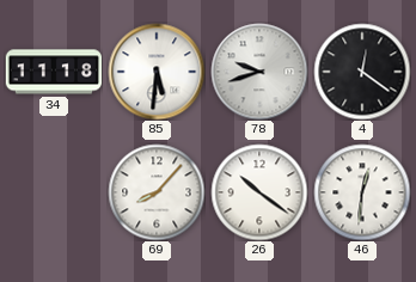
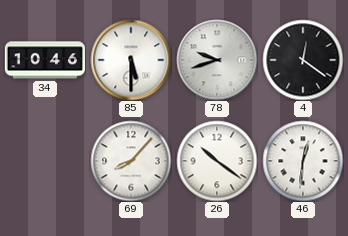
34: 11:18 -> 10:46
85: 5:31 -> 5:30
